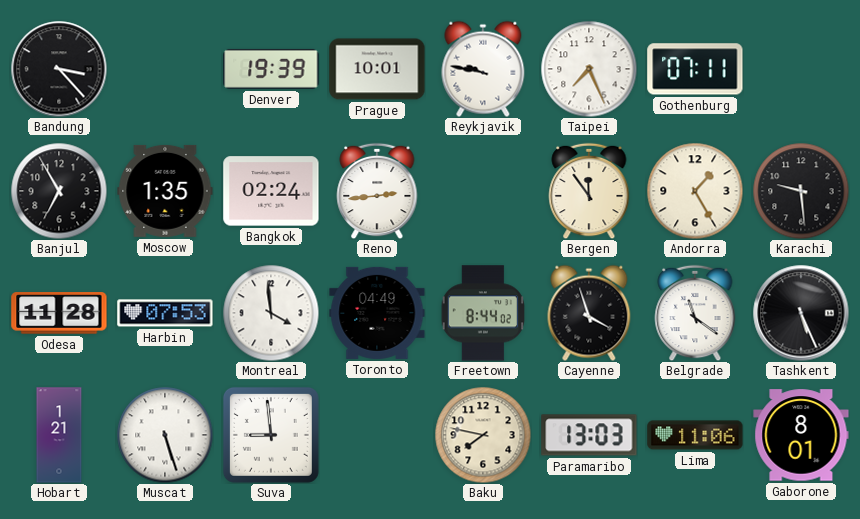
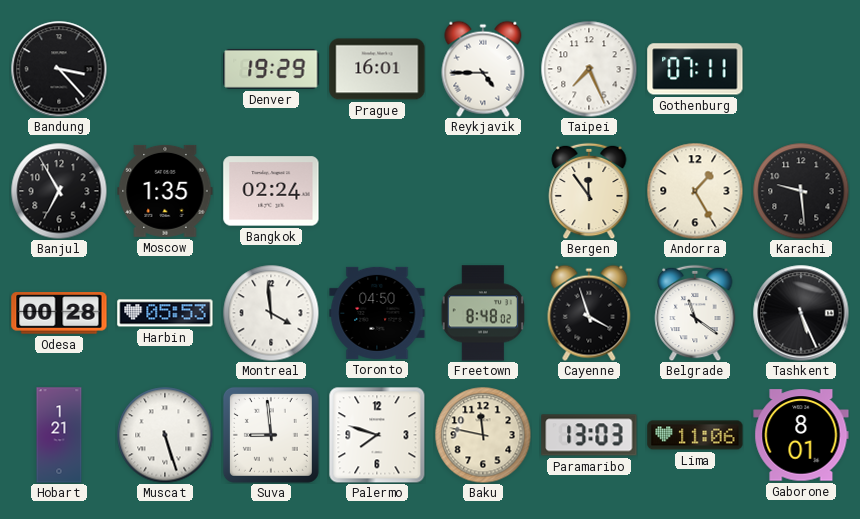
Denver: 19:39 -> 19:29
Prague: 10:01 -> 16:01
Reykjavik: 9:47 -> 4:45
Reno: 2:44 -> none
Odesa: 11:28 -> 00:28
Harbin: 07:53 -> 05:53
Toronto: 04:49 -> 04:50
Freetown: 8:44 -> 8:48
Palermo: none -> 7:48
Baku: 7:47 -> 11:47
